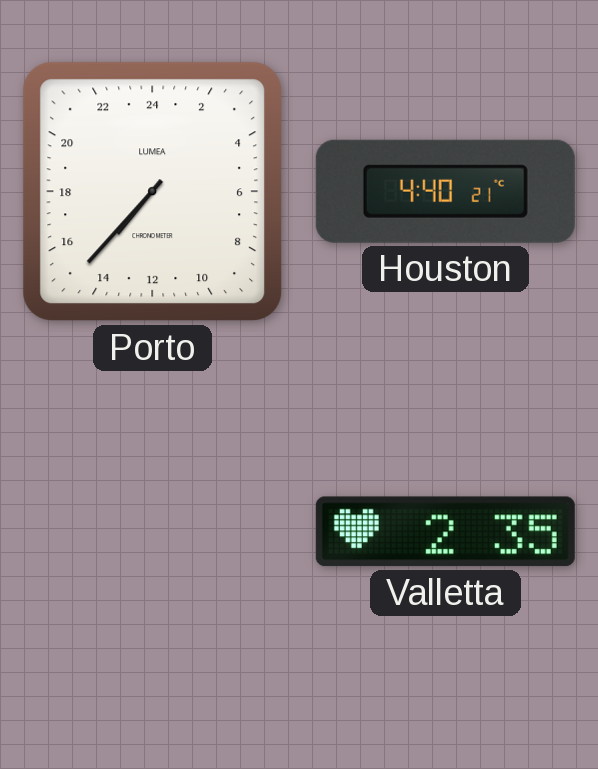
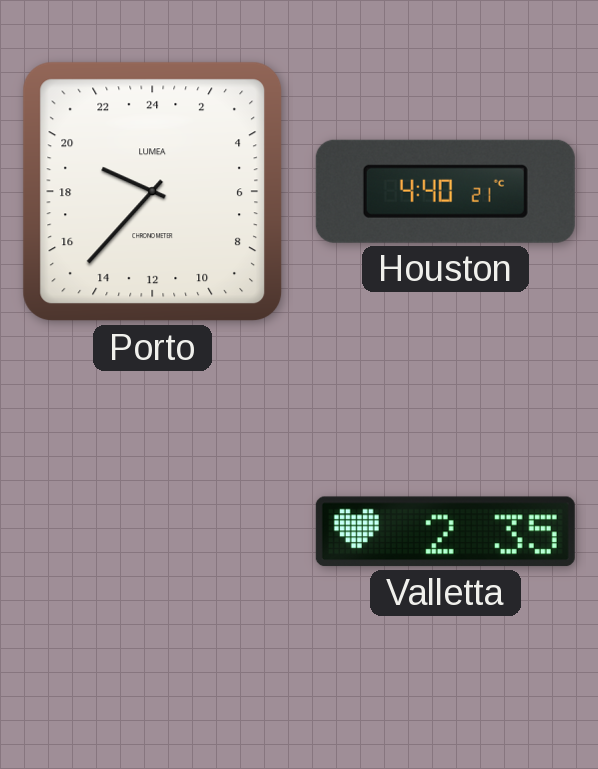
Porto: 14:37 -> 19:37
